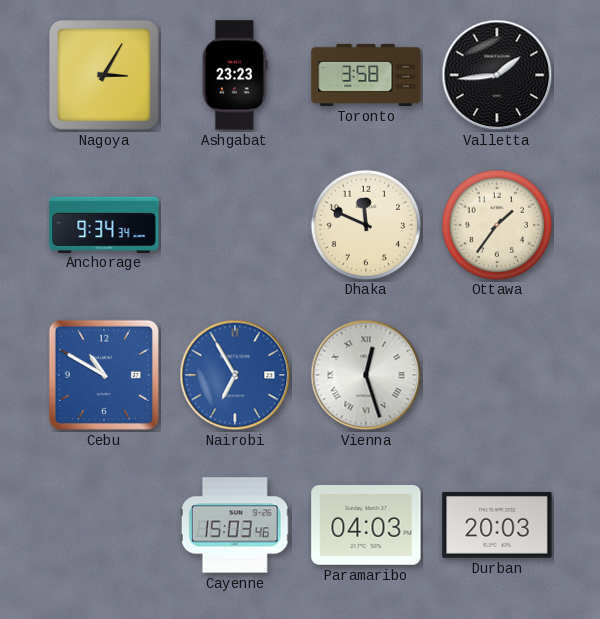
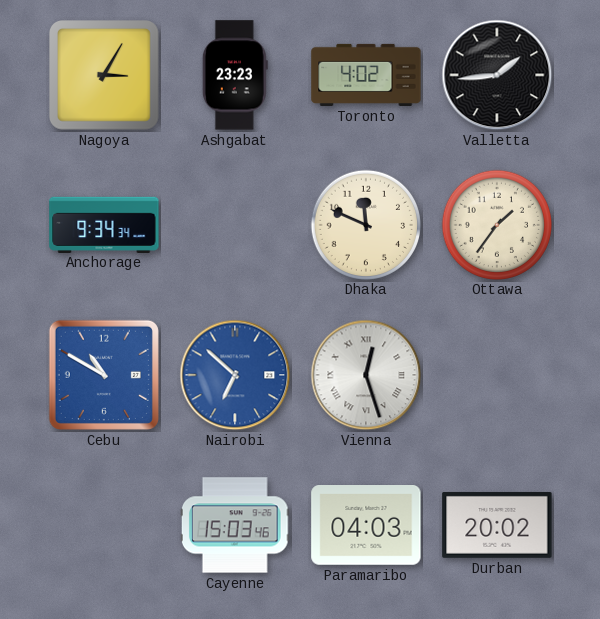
Toronto: 3:58 -> 4:02
Nairobi: 6:55 -> 6:52
Durban: 20:03 -> 20:02
